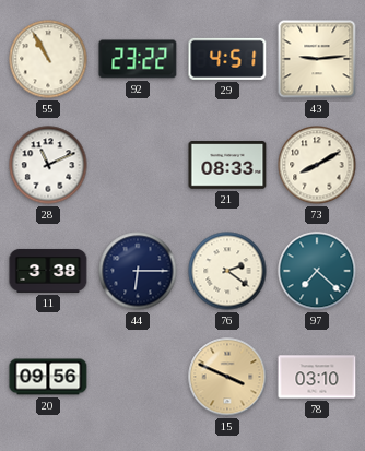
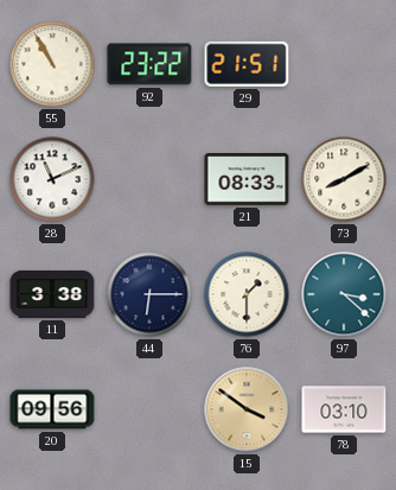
29: 4:51 -> 21:51
43: 9:14 -> none
76: 2:21 -> 1:30
97: 7:22 -> 3:22
15: 3:49 -> 3:51
